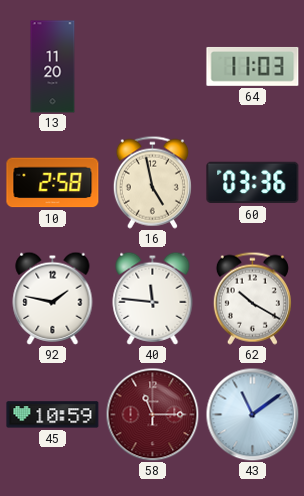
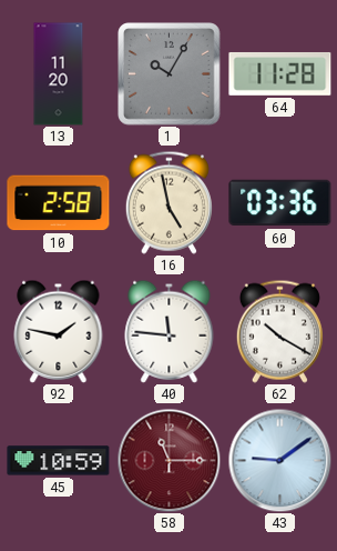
1: none -> 10:05
64: 11:03 -> 11:28
43: 11:09 -> 9:09
